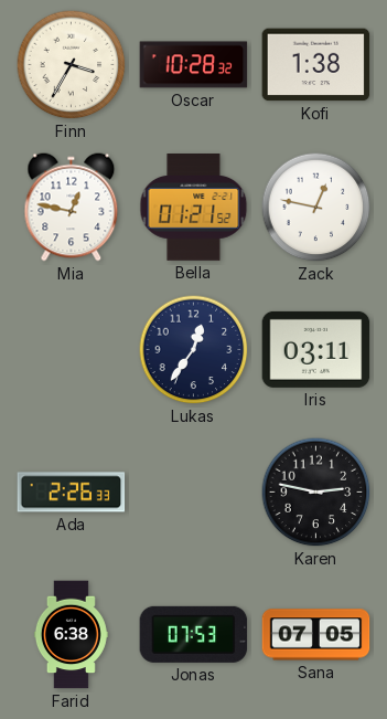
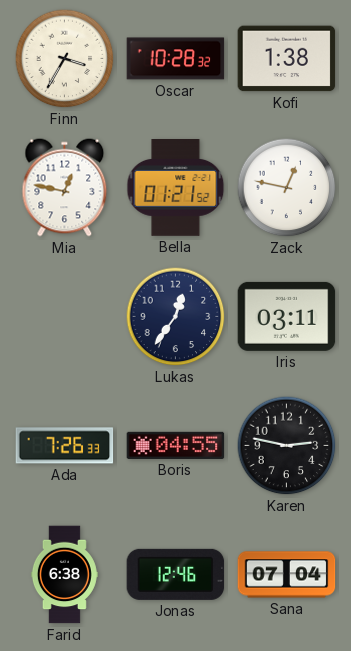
Ada: 2:26 -> 7:26
Boris: none -> 04:55
Jonas: 07:53 -> 12:46
Sana: 07:05 -> 07:04
